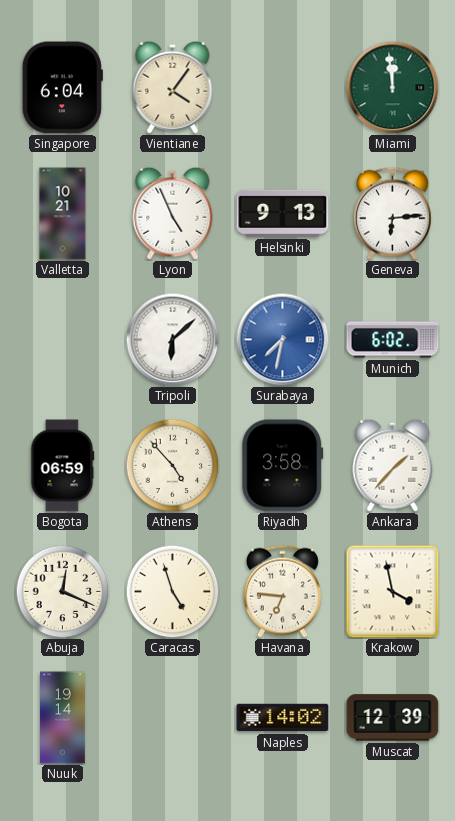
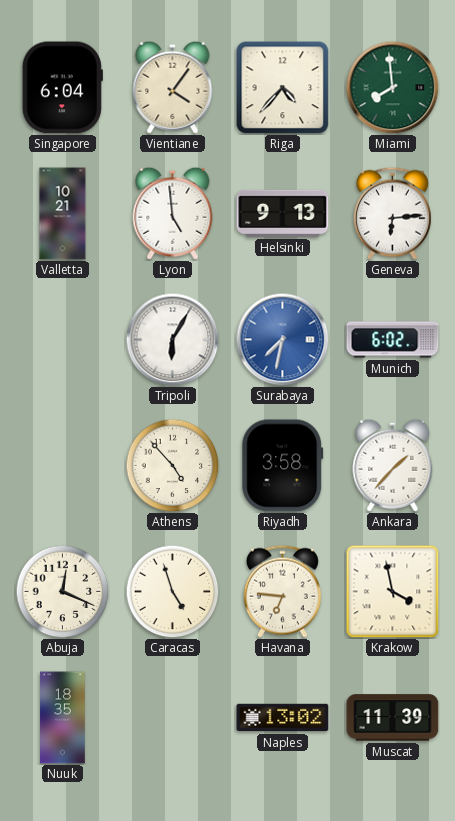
Riga: none -> 4:37
Miami: 11:59 -> 7:59
Lyon: 4:56 -> 4:59
Tripoli: 6:08 -> 6:05
Bogota: 06:59 -> none
Nuuk: 19:14 -> 18:35
Naples: 14:02 -> 13:02
Muscat: 12:39 -> 11:39
